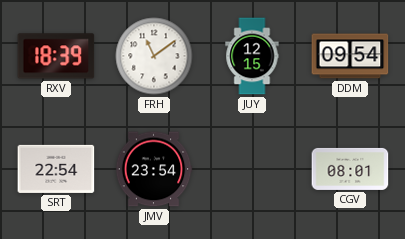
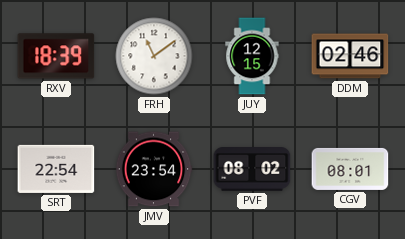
DDM: 09:54 -> 02:46
PVF: none -> 08:02
